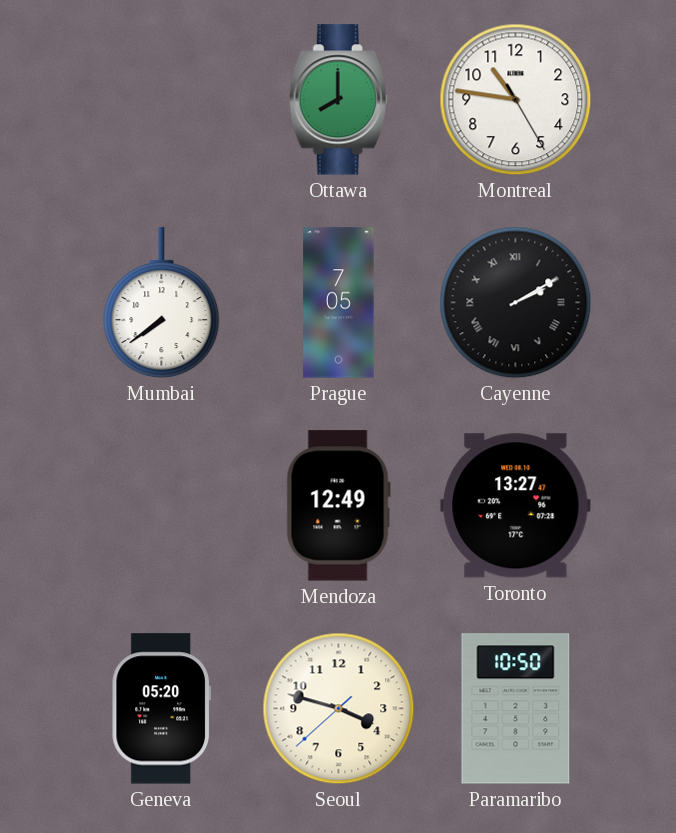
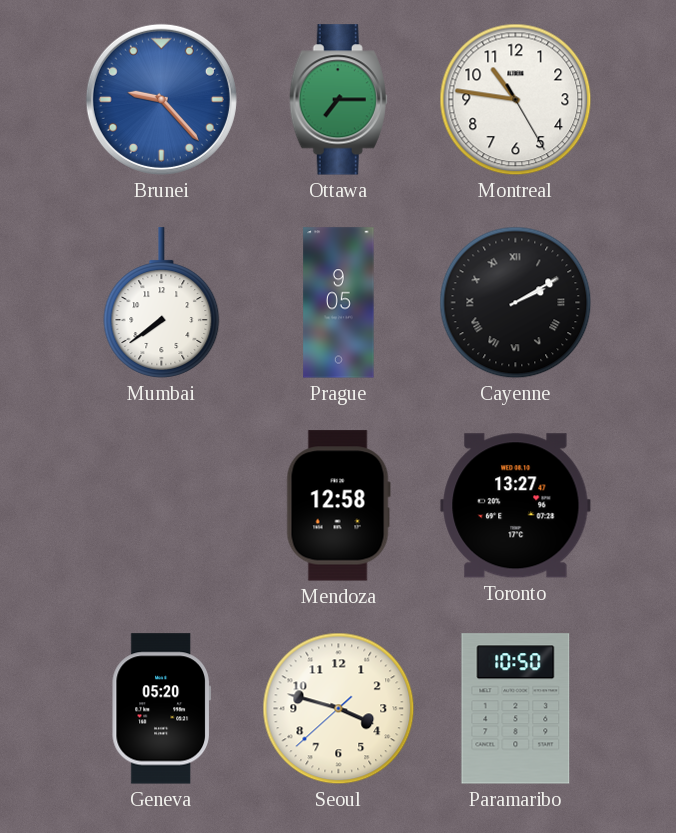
Brunei: none -> 9:23
Ottawa: 8:00 -> 7:15
Prague: 7:05 -> 9:05
Mendoza: 12:49 -> 12:58
